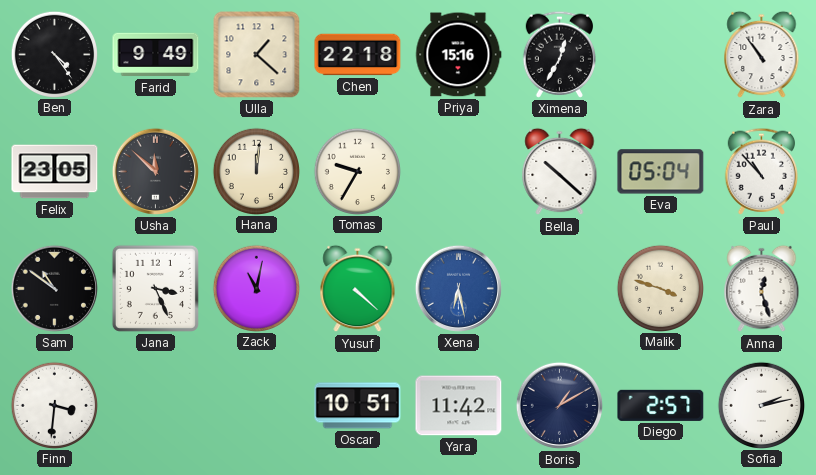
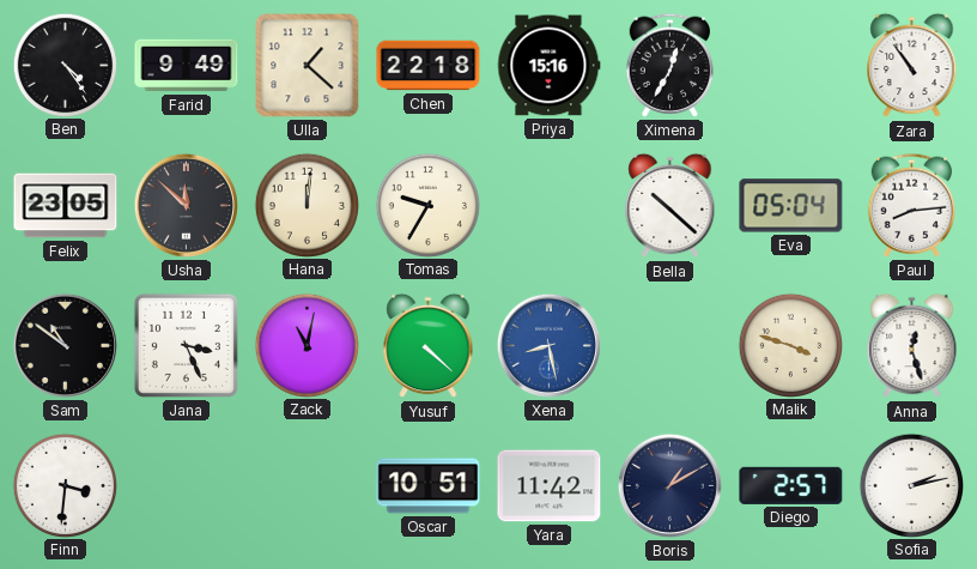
Paul: 10:53 -> 8:14
Xena: 6:28 -> 8:28
